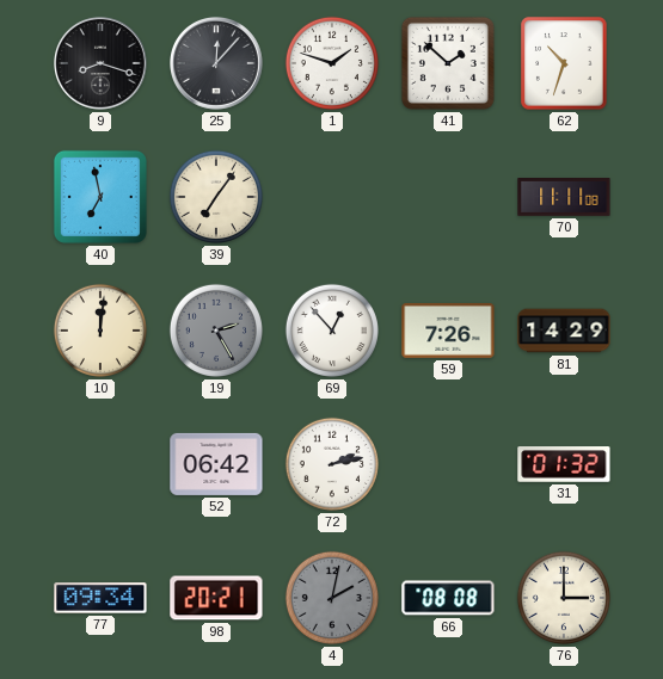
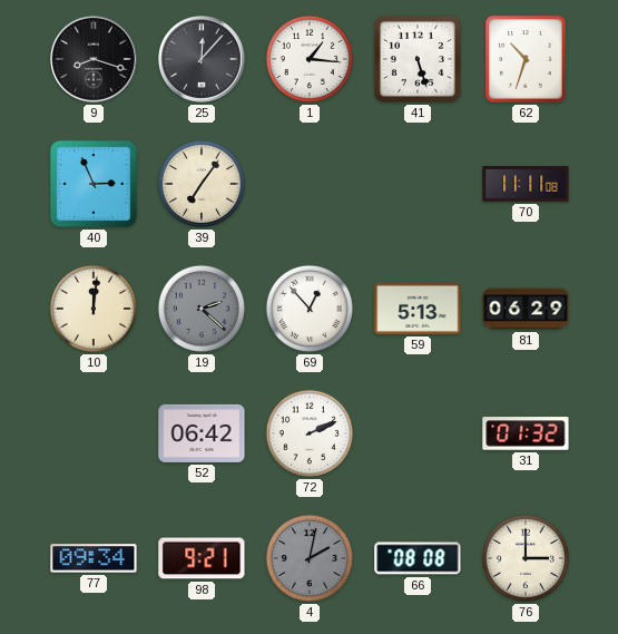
1: 1:48 -> 1:16
41: 1:52 -> 5:27
40: 6:58 -> 2:56
19: 2:25 -> 2:22
59: 7:26 -> 5:13
81: 14:29 -> 06:29
72: 2:13 -> 2:11
98: 20:21 -> 9:21
